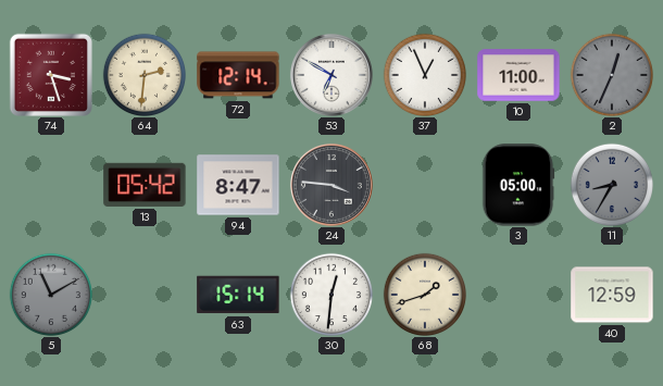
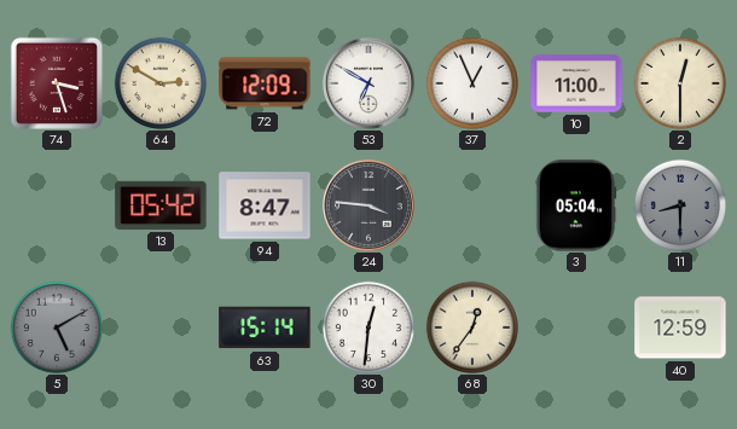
64: 2:31 -> 2:50
72: 12:14 -> 12:09
2: 12:34 -> 12:30
2 dial: grey -> cream
3: 05:00 -> 05:04
11: 8:35 -> 8:30
5: 11:10 -> 5:10
68: 1:42 -> 12:36
